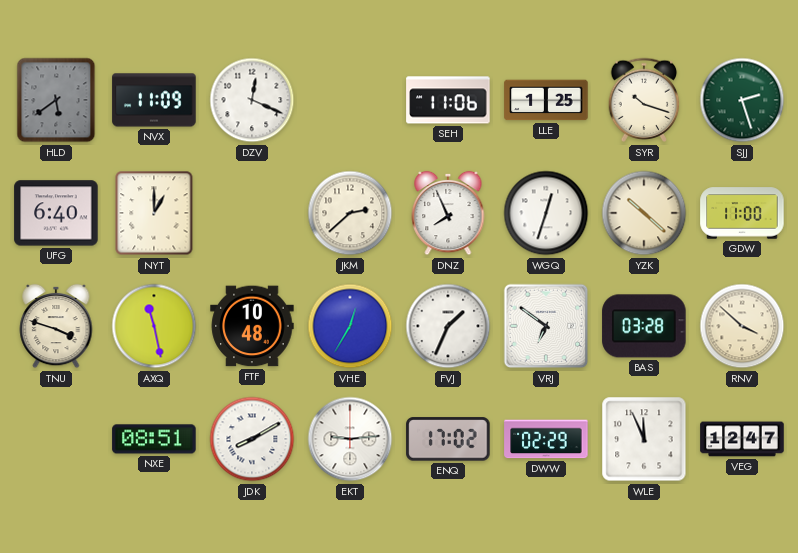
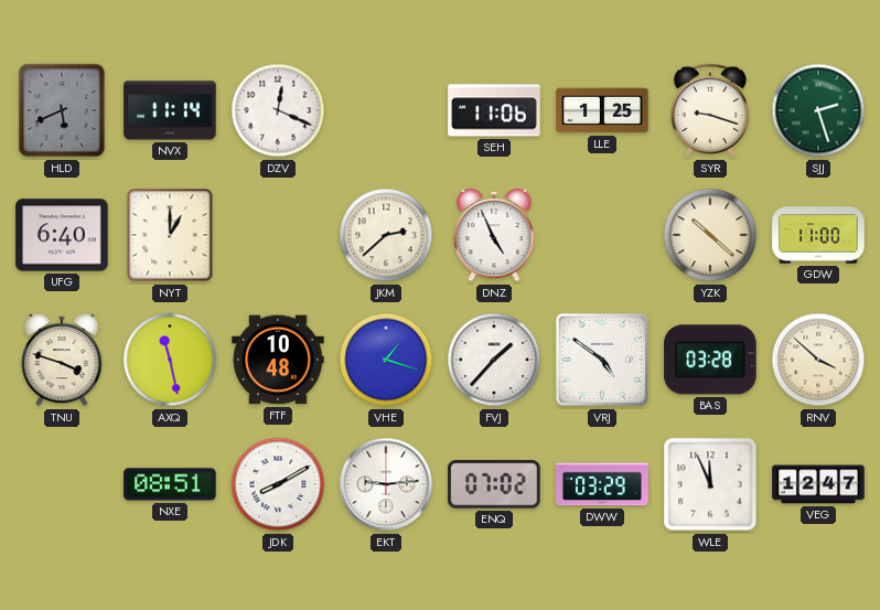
HLD: 5:39 -> 5:41
NVX: 11:09 -> 11:14
SYR: 10:18 -> 9:18
DNZ: 7:56 -> 4:56
WGQ: 12:33 -> none
VHE: 12:35 -> 1:18
FVJ: 1:34 -> 1:37
VRJ: 6:51 -> 4:51
ENQ: 17:02 -> 07:02
DWW: 02:29 -> 03:29
